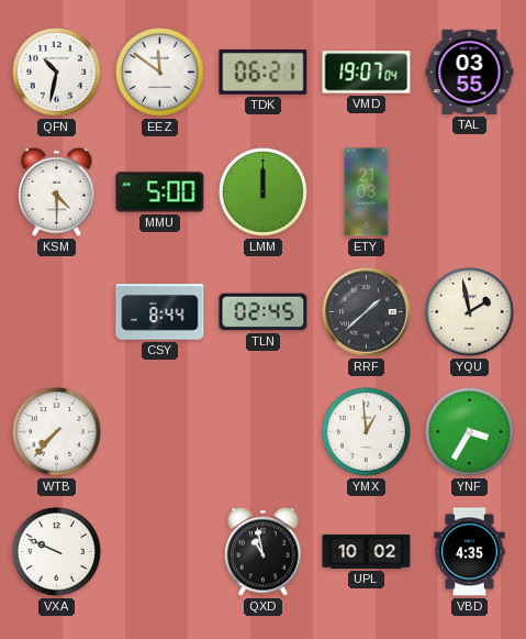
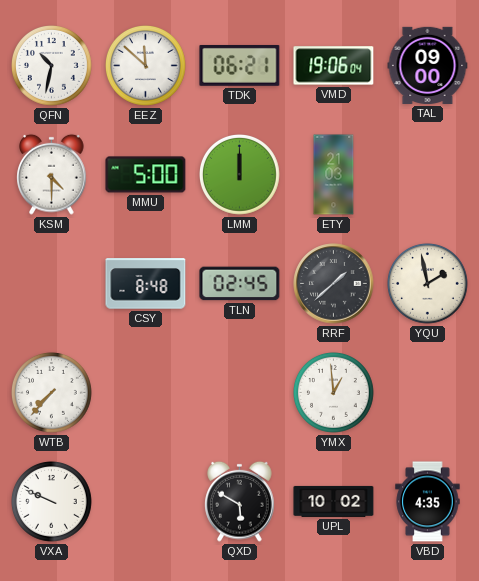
EEZ: 11:51 -> 11:52
VMD: 19:07 -> 19:06
TAL: 03:55 -> 09:00
CSY: 8:44 -> 8:48
YNF: 3:35 -> none
QXD: 10:58 -> 5:50
